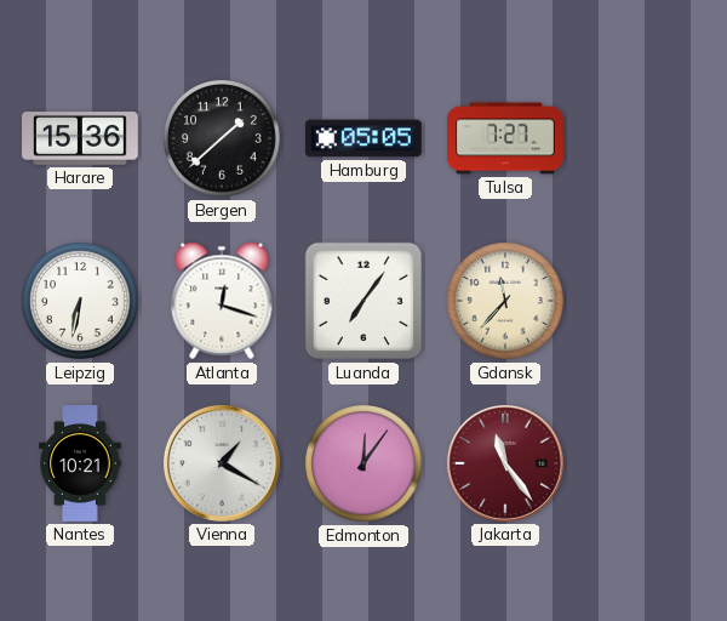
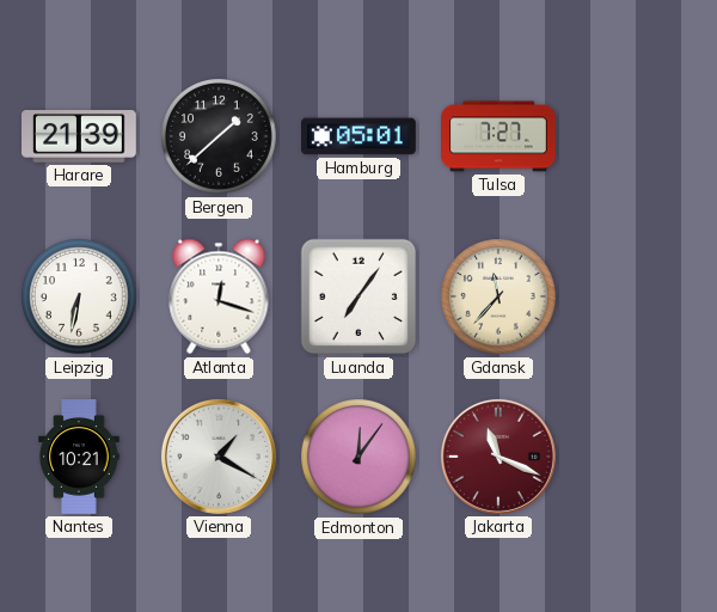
Harare: 15:36 -> 21:39
Hamburg: 05:05 -> 05:01
Jakarta: 11:24 -> 11:19
